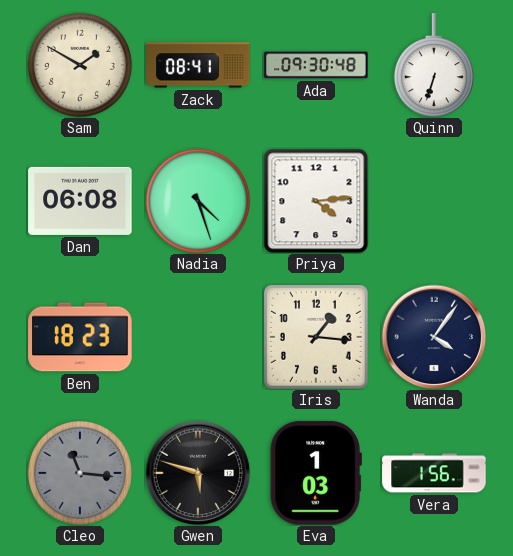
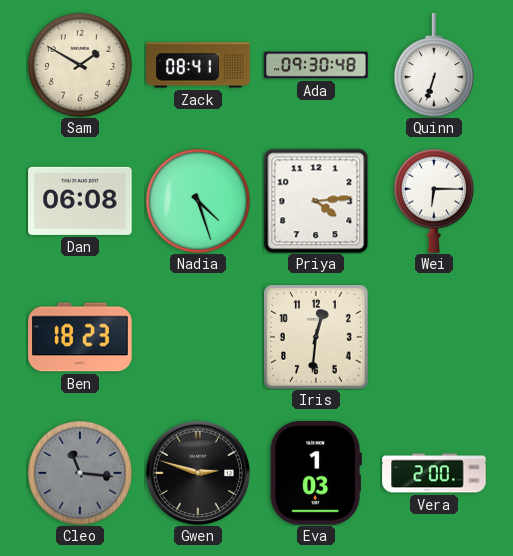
Wei: none -> 6:15
Iris: 1:16 -> 12:31
Wanda: 4:06 -> none
Gwen: 5:48 -> 2:48
Vera: 1:56 -> 2:00
